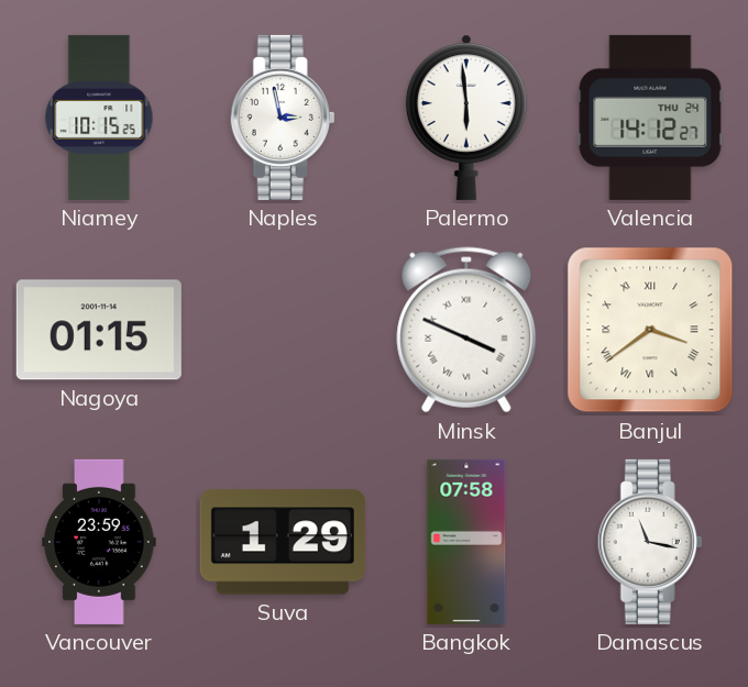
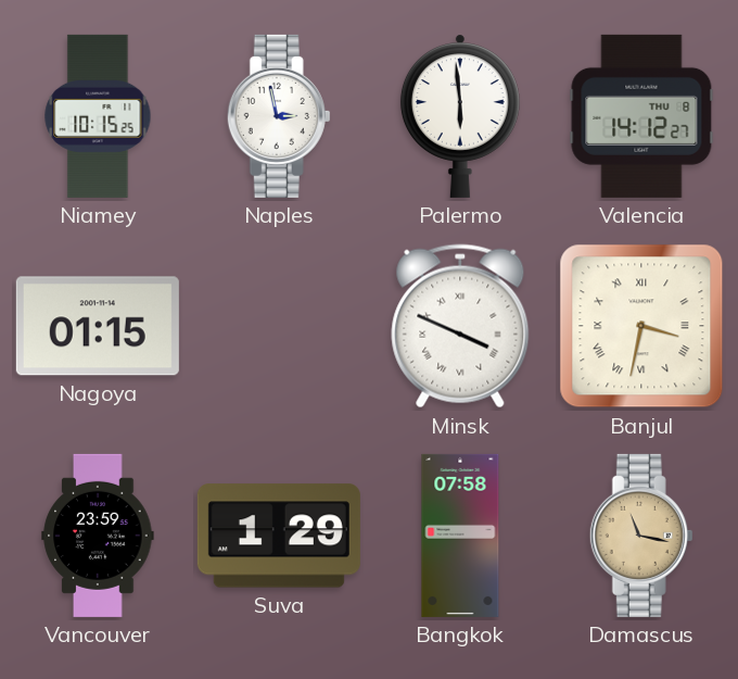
Valencia date: THU 24 -> THU 8
Banjul: 3:39 -> 3:32
Damascus dial: white -> champagne
